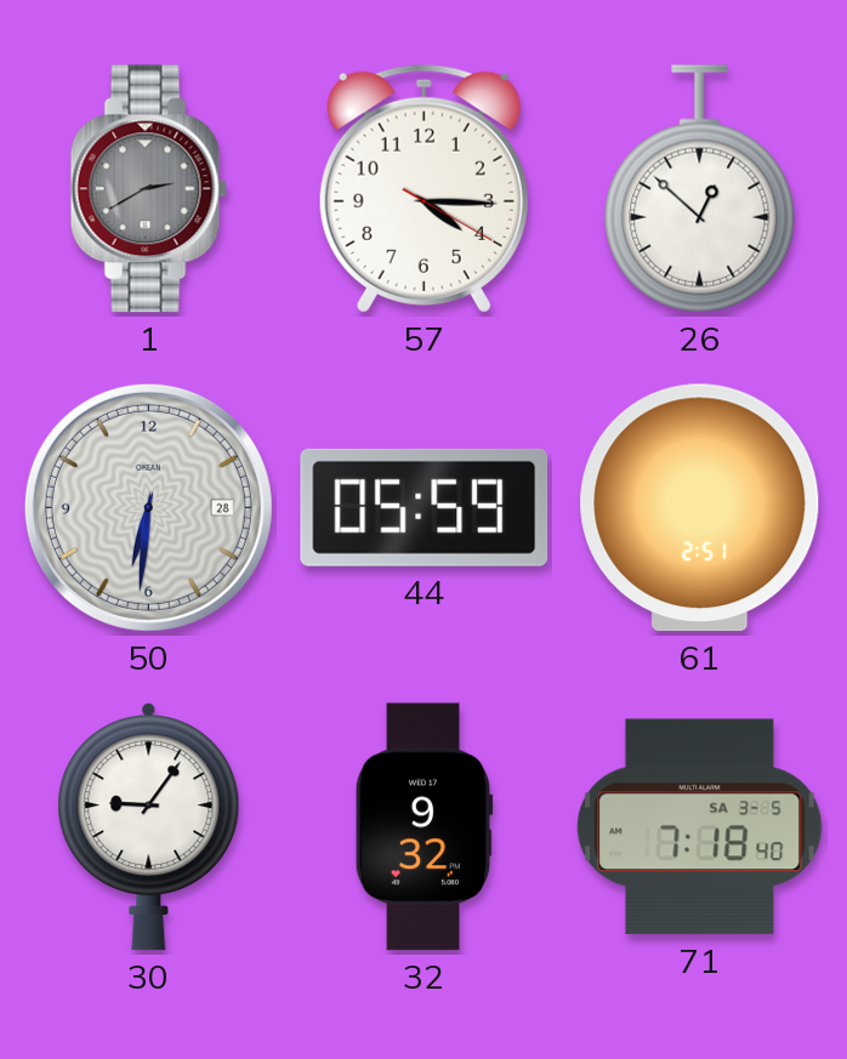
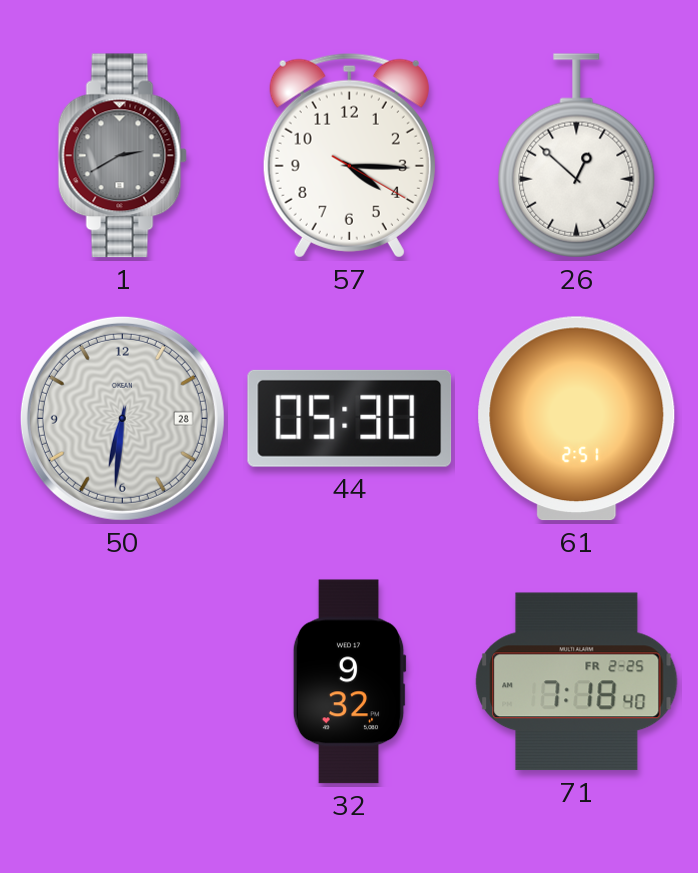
44: 05:59 -> 05:30
30: 9:06 -> none
71 date: SA 3-5 -> FR 2-25
